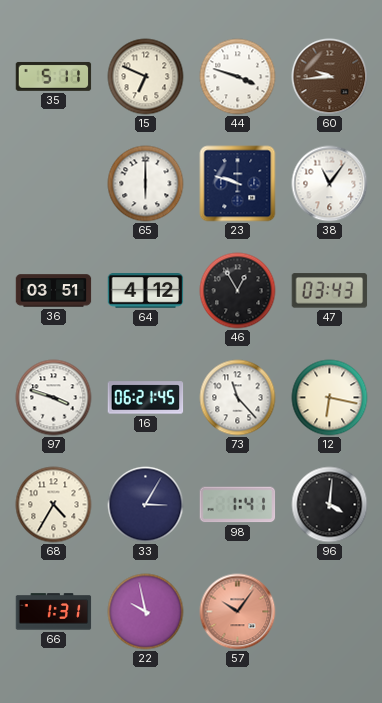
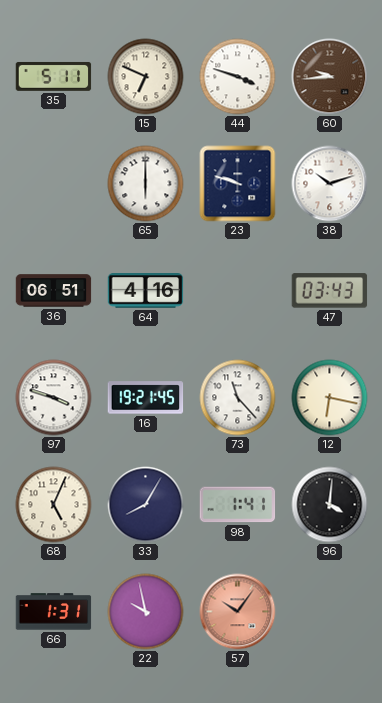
38: 11:06 -> 10:12
36: 03:51 -> 06:51
64: 4:12 -> 4:16
46: 12:55 -> none
16: 06:21 -> 19:21
68: 4:35 -> 5:04
33: 3:05 -> 8:05
